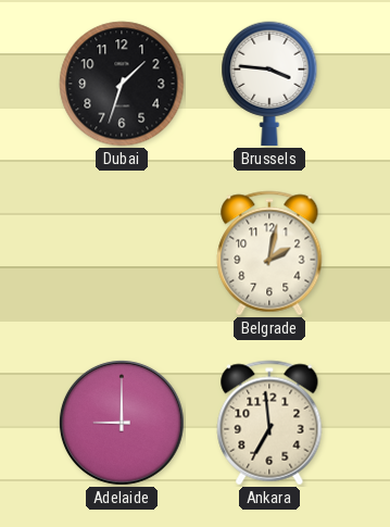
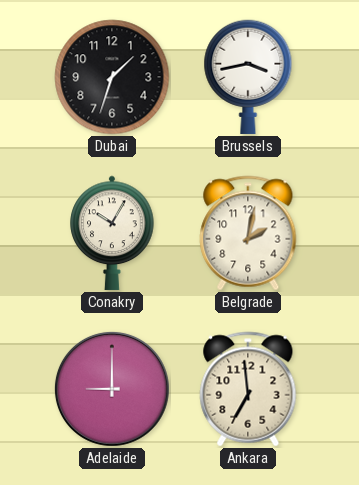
Brussels: 3:46 -> 3:43
Conakry: none -> 10:05
